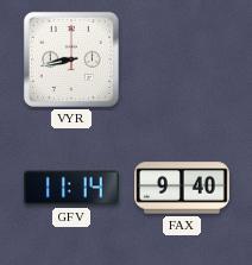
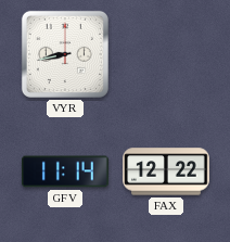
FAX: 9:40 -> 12:22
